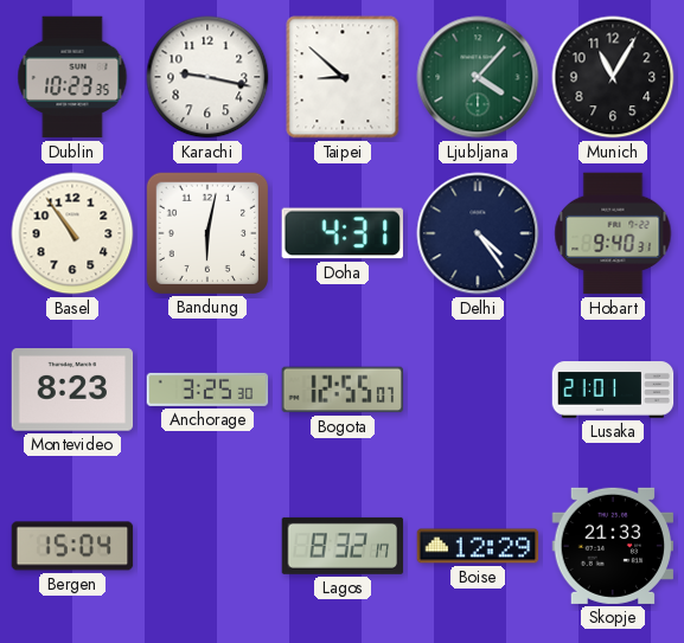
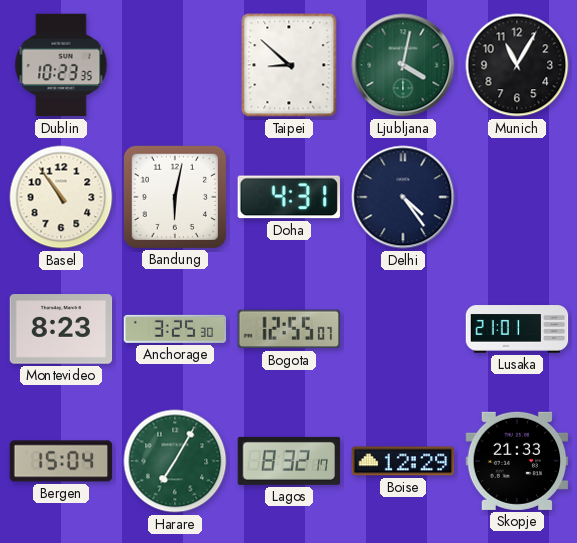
Karachi: 9:17 -> none
Ljubljana: 4:07 -> 4:02
Hobart: 9:40 -> none
Harare: none -> 7:05
